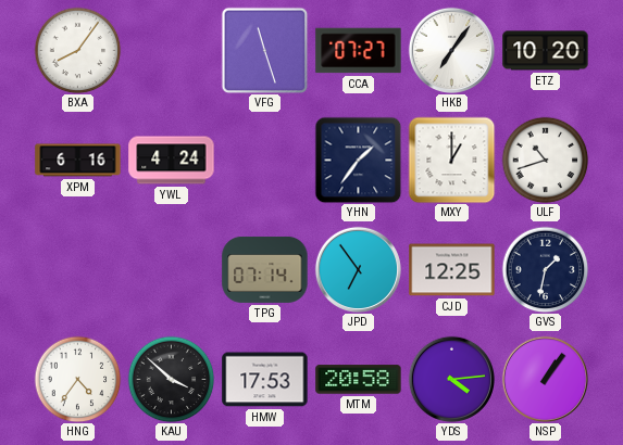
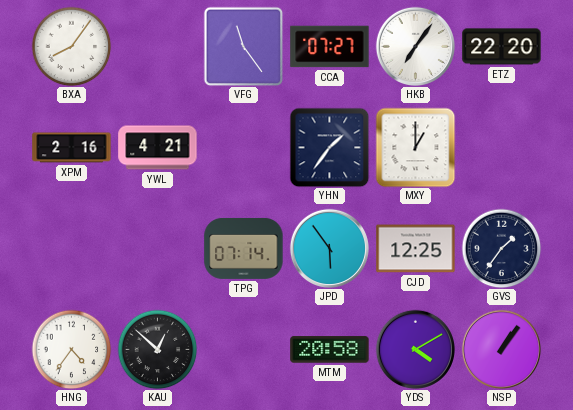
VFG: 11:27 -> 11:24
ETZ: 10:20 -> 22:20
XPM: 6:16 -> 2:16
YWL: 4:24 -> 4:21
ULF: 10:42 -> none
JPD: 6:54 -> 5:54
GVS: 1:32 -> 1:36
KAU: 3:52 -> 12:52
HMW: 17:53 -> none
YDS: 4:14 -> 4:10
